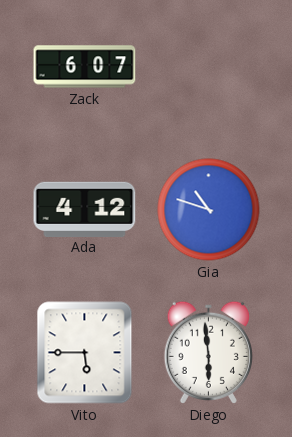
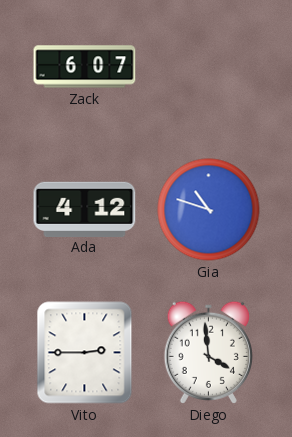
Vito: 5:45 -> 2:45
Diego: 5:59 -> 3:59
